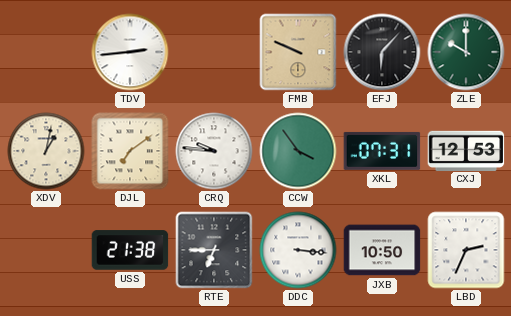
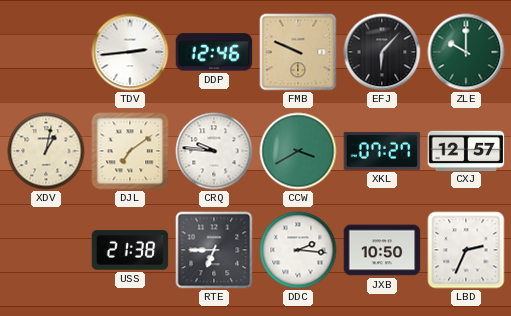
DDP: none -> 12:46
CCW: 3:54 -> 3:40
XKL: 07:31 -> 07:27
CXJ: 12:53 -> 12:57
DDC: 3:16 -> 2:16
